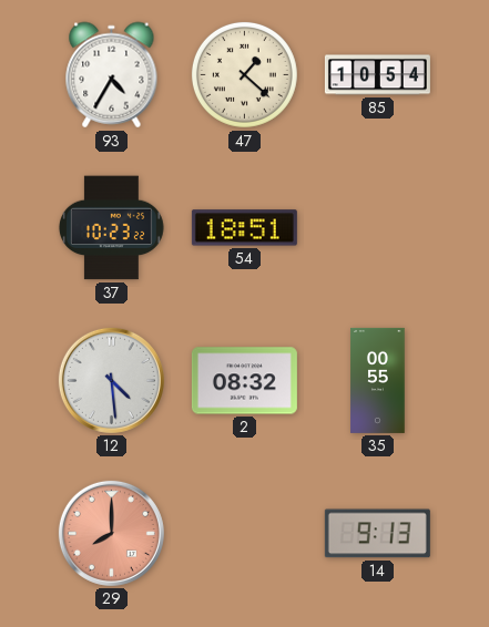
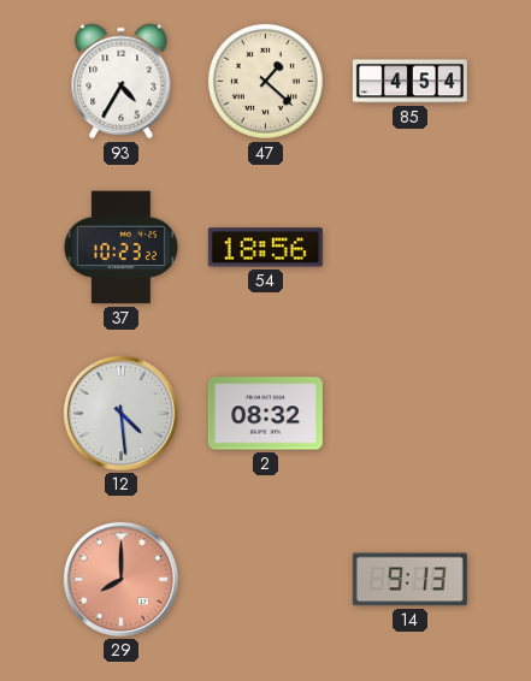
85: 10:54 -> 4:54
54: 18:51 -> 18:56
35: 00:55 -> none
